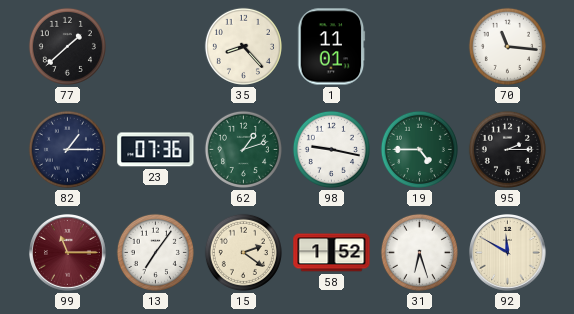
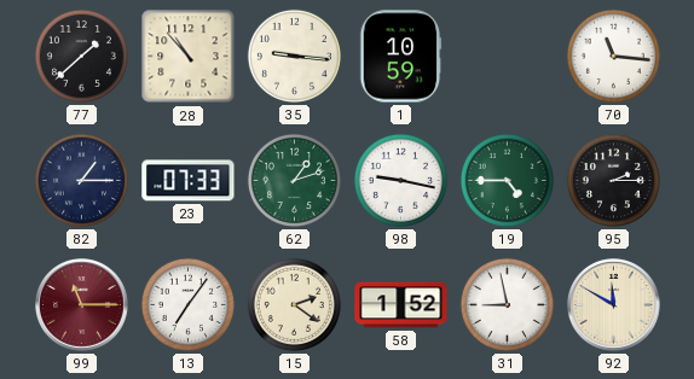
28: none -> 10:53
35: 8:23 -> 9:16
1: 11:01 -> 10:59
23: 07:36 -> 07:33
31: 6:27 -> 8:58
